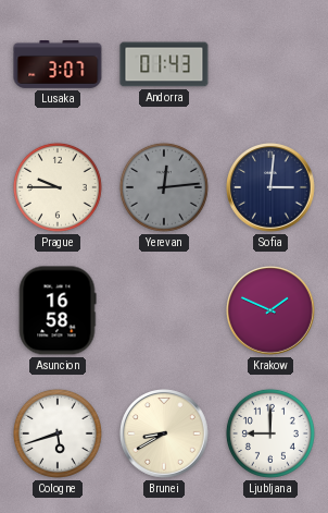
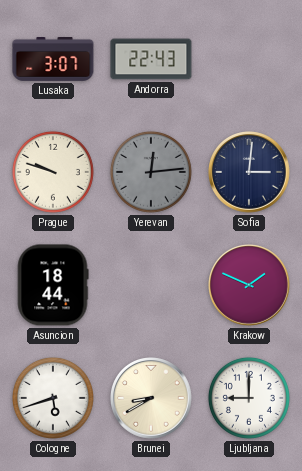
Andorra: 01:43 -> 22:43
Prague: 9:45 -> 9:48
Asuncion: 16:58 -> 18:44
